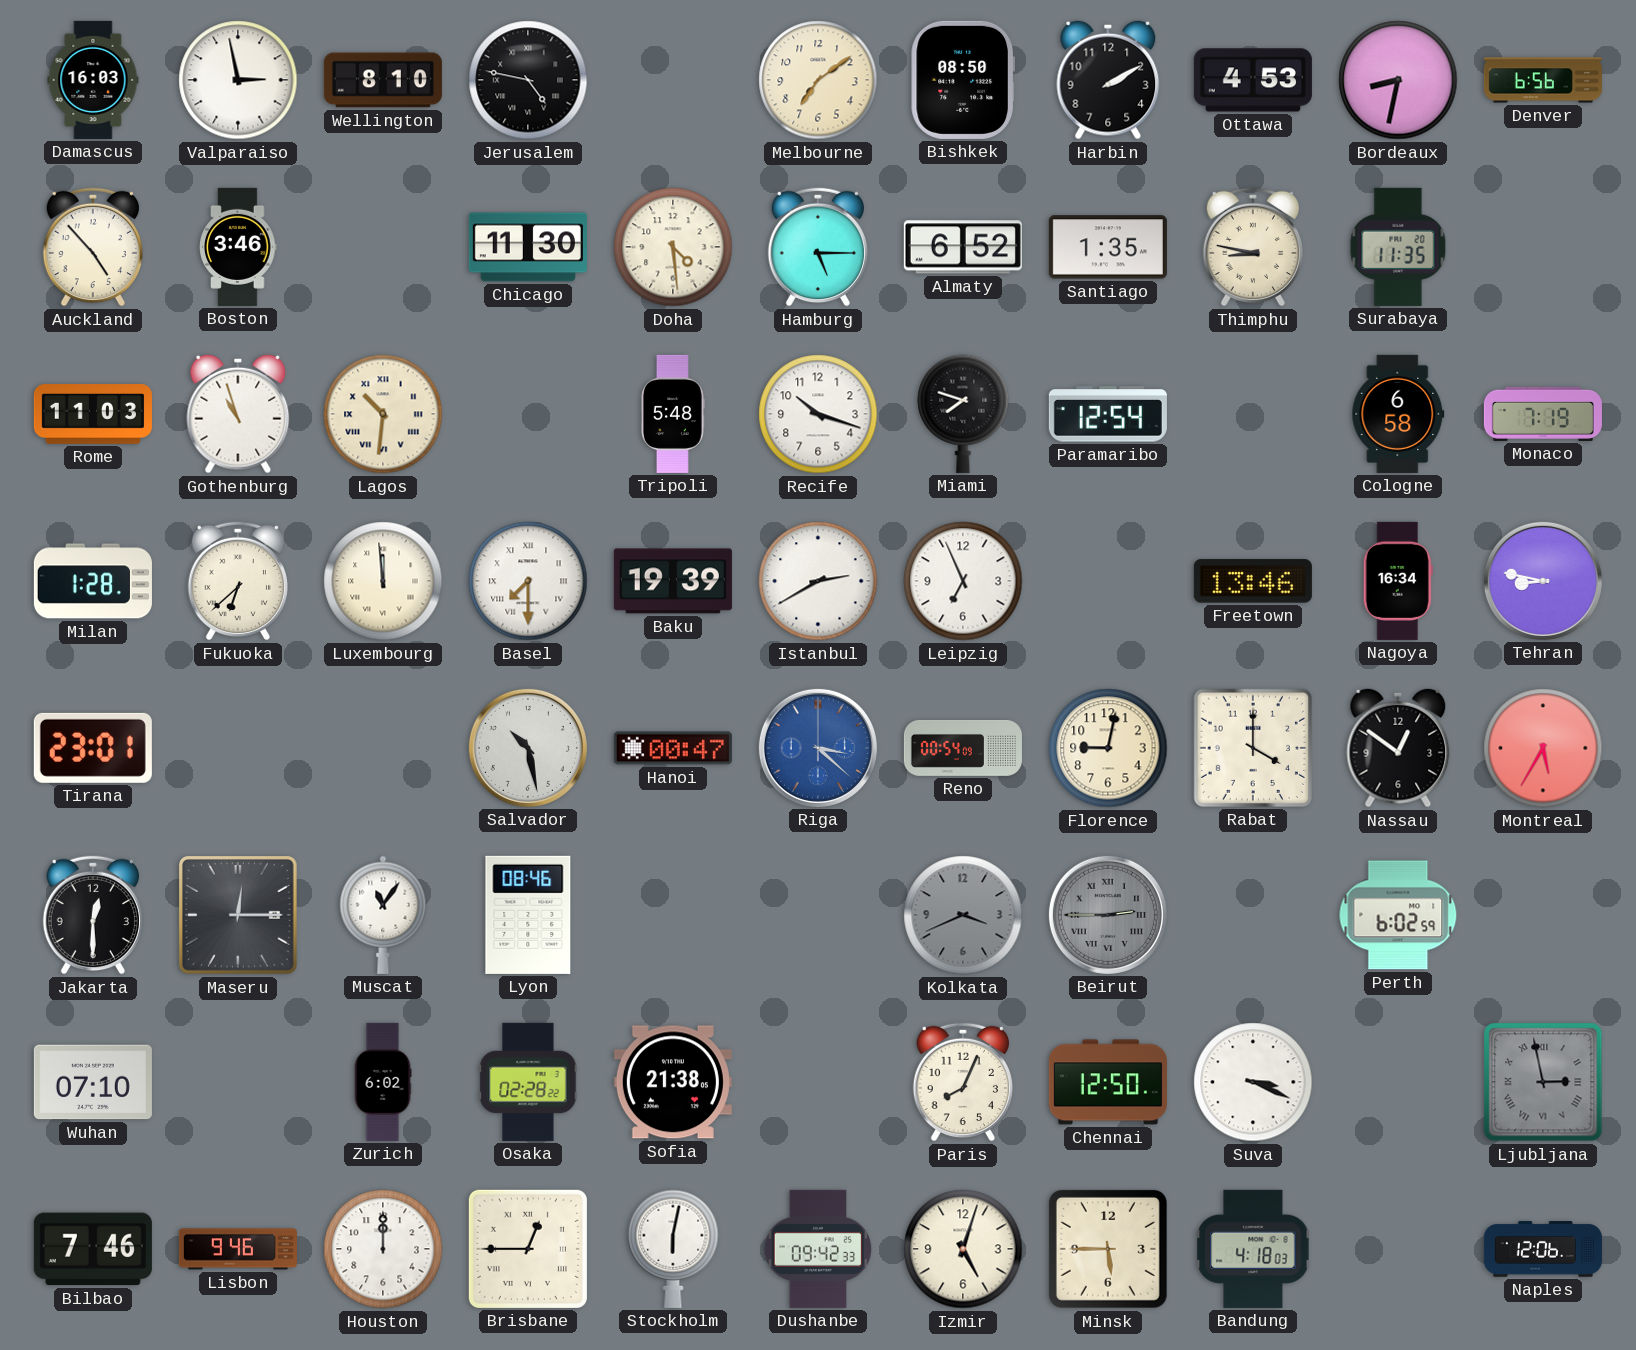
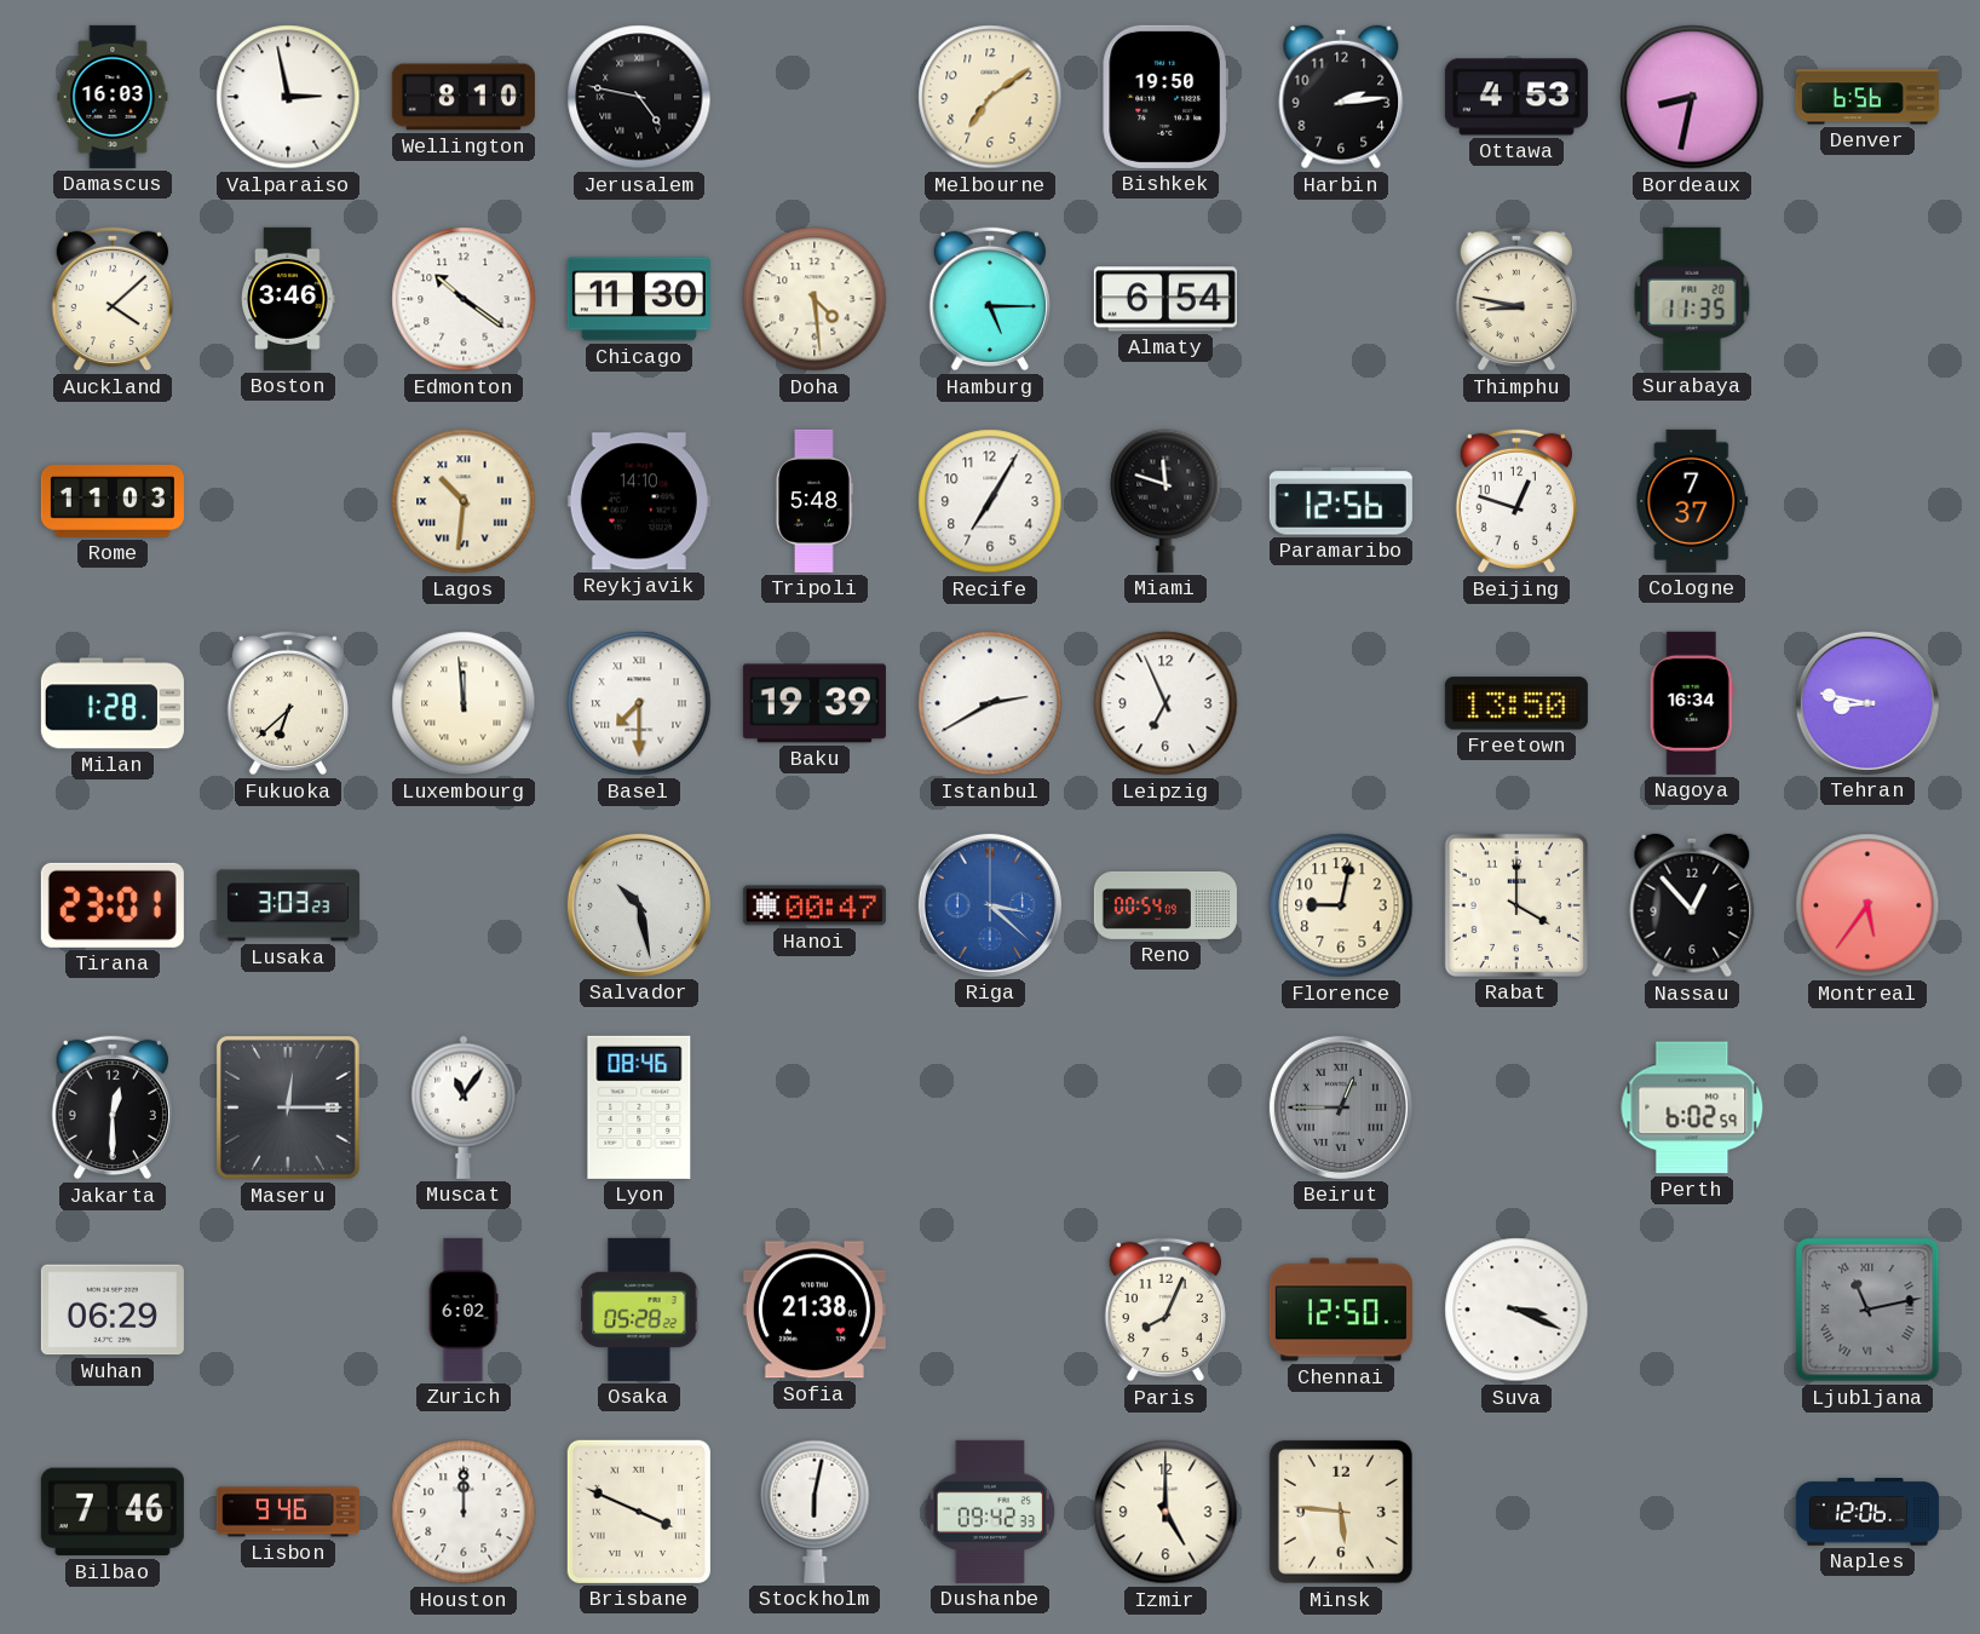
Bishkek: 08:50 -> 19:50
Harbin: 2:10 -> 2:14
Auckland: 4:53 -> 4:08
Edmonton: none -> 10:21
Almaty: 6:52 -> 6:54
Santiago: 1:35 -> none
Gothenburg: 10:57 -> none
Reykjavik: none -> 14:10
Recife: 10:18 -> 7:05
Miami: 7:48 -> 11:48
Paramaribo: 12:54 -> 12:56
Beijing: none -> 12:48
Cologne: 6:58 -> 7:37
Monaco: 7:19 -> none
Freetown: 13:46 -> 13:50
Lusaka: none -> 3:03
Nassau: 12:51 -> 12:53
Montreal: 5:35 -> 5:36
Kolkata: 3:41 -> none
Beirut: 2:45 -> 12:45
Wuhan: 07:10 -> 06:29
Osaka: 02:28 -> 05:28
Ljubljana: 2:58 -> 11:13
Brisbane: 12:45 -> 3:49
Izmir: 5:03 -> 5:00
Minsk: 5:45 -> 5:46
Bandung: 4:18 -> none
